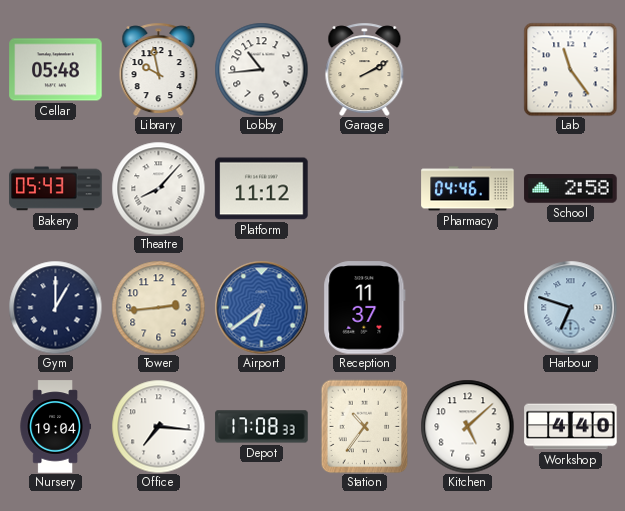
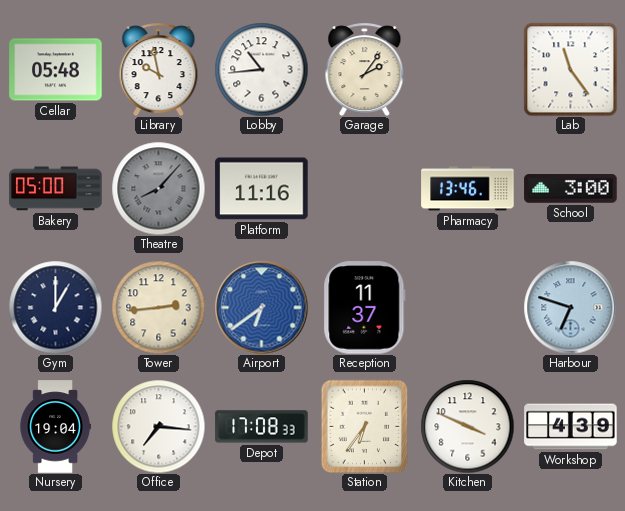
Garage: 2:10 -> 2:06
Bakery: 05:43 -> 05:00
Theatre dial: white -> grey
Platform: 11:12 -> 11:16
Pharmacy: 04:46 -> 13:46
School: 2:58 -> 3:00
Station: 10:36 -> 6:36
Kitchen: 5:08 -> 3:49
Workshop: 4:40 -> 4:39
